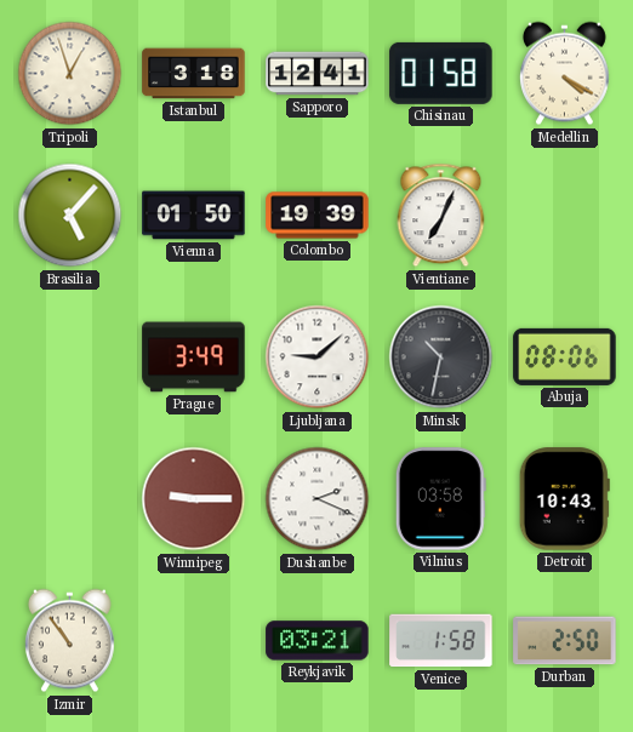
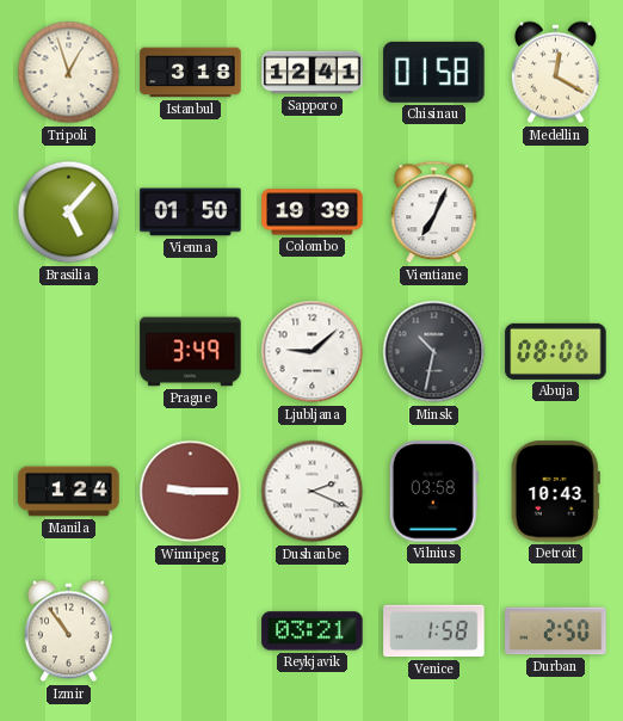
Medellin: 4:20 -> 12:20
Manila: none -> 1:24
